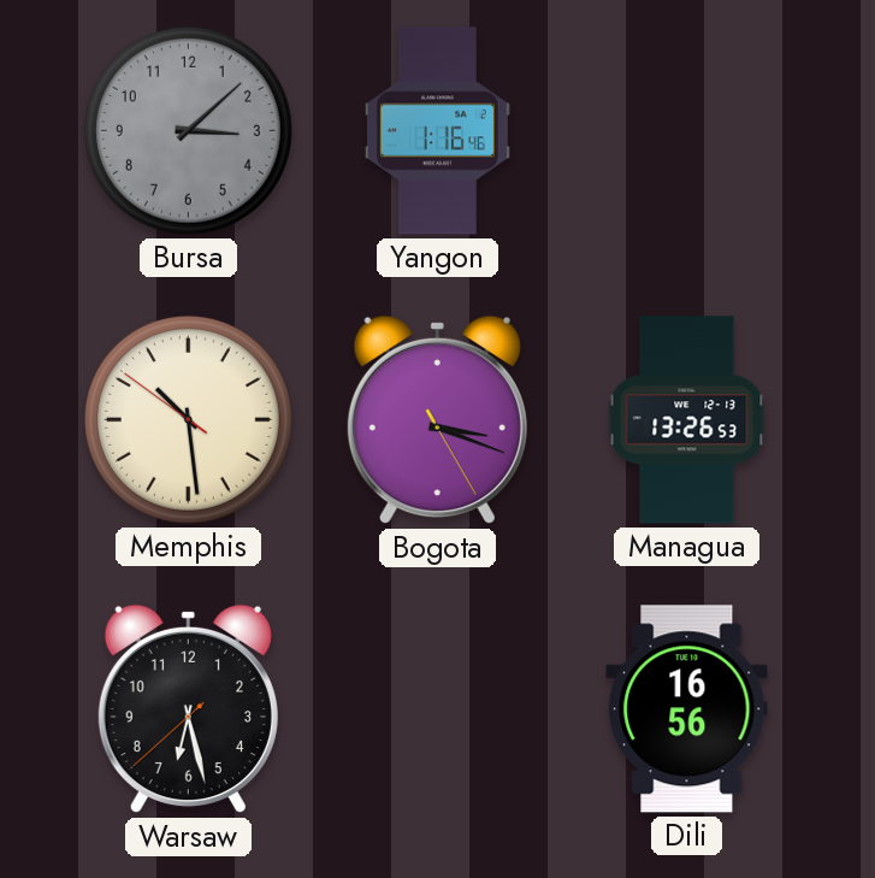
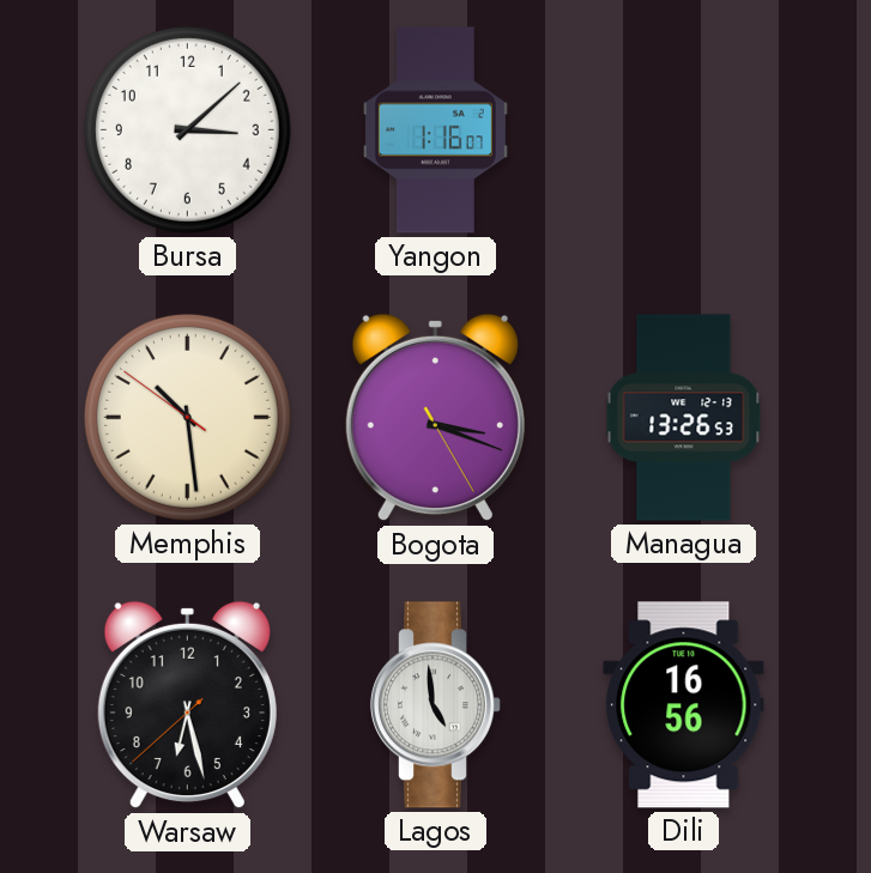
Bursa dial: grey -> white
Yangon: 1:16:46 -> 1:16:07
Lagos: none -> 4:59
